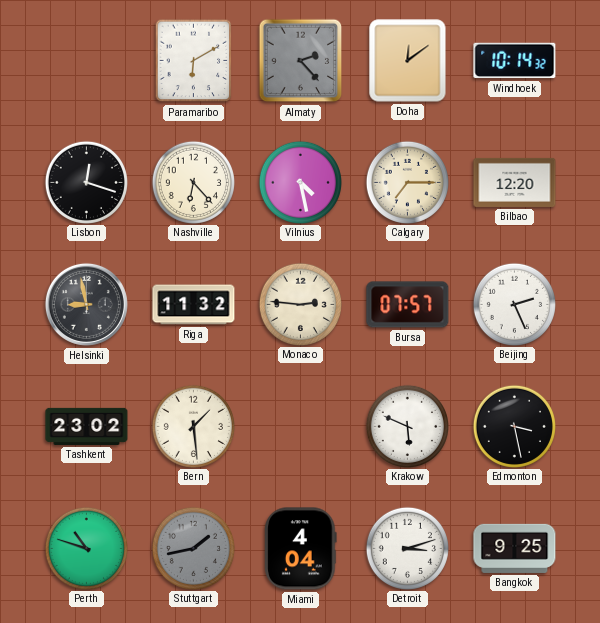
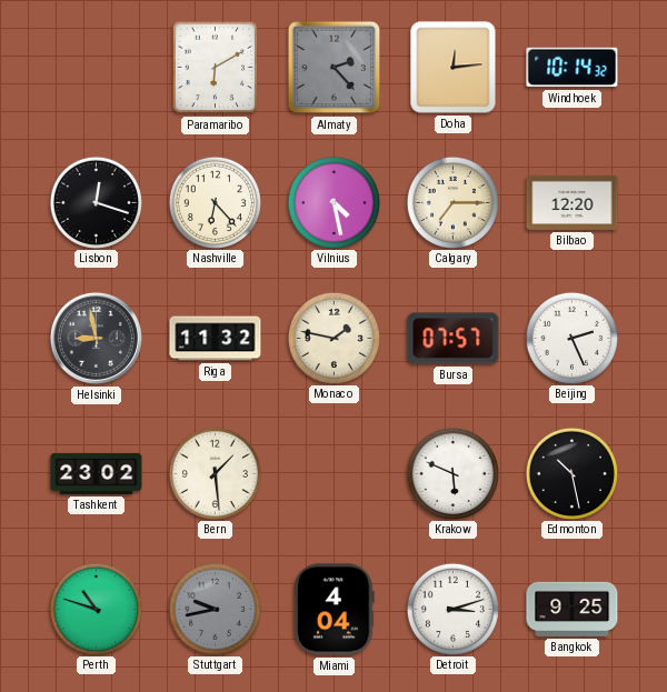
Doha: 12:09 -> 12:14
Monaco: 2:46 -> 1:47
Edmonton: 3:28 -> 10:28
Stuttgart: 1:43 -> 9:43
